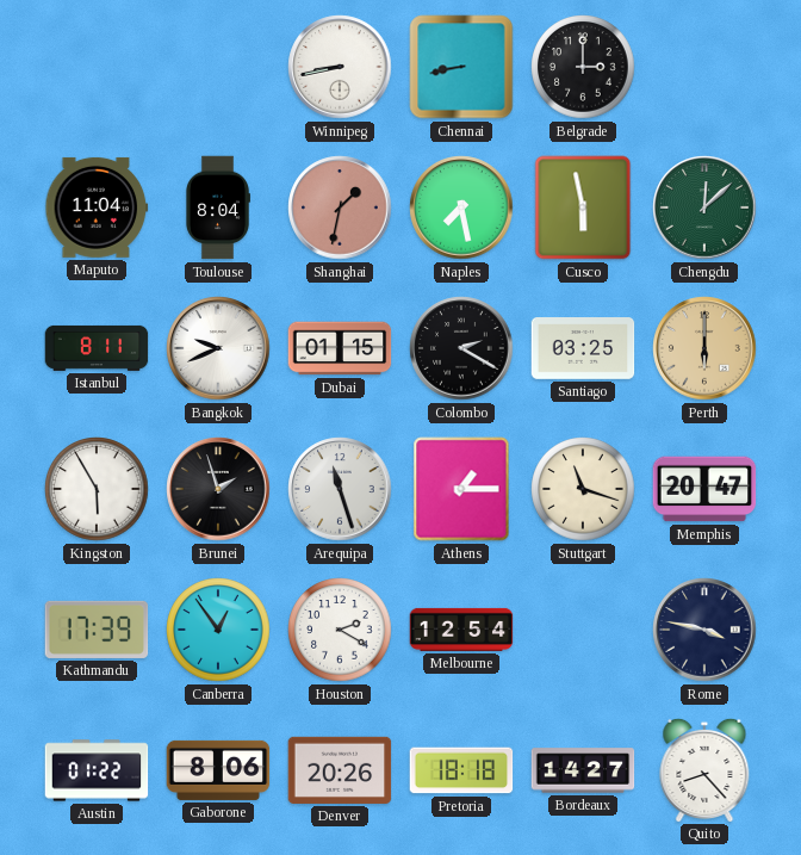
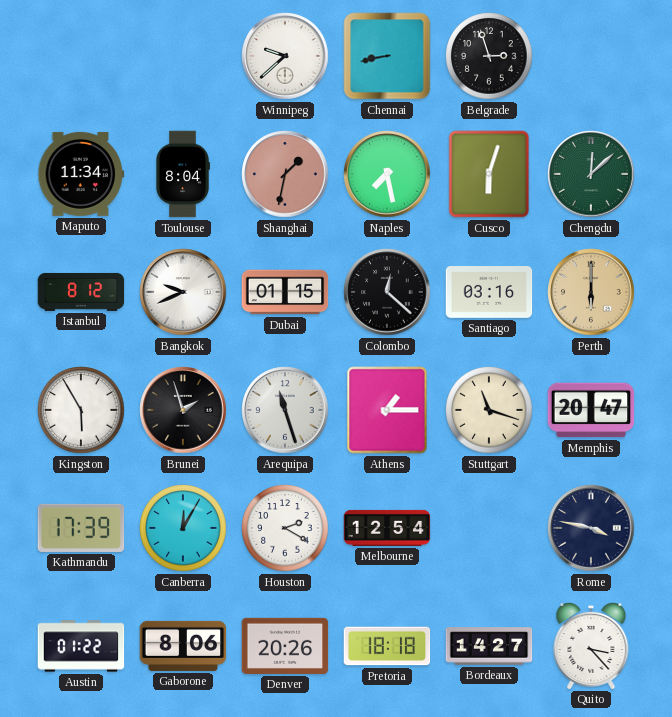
Winnipeg: 8:43 -> 9:38
Belgrade: 3:00 -> 2:57
Maputo: 11:04 -> 11:34
Cusco: 5:58 -> 6:03
Istanbul: 8:11 -> 8:12
Colombo: 2:20 -> 12:22
Santiago: 03:25 -> 03:16
Canberra: 12:54 -> 12:05
Quito: 8:23 -> 3:23
